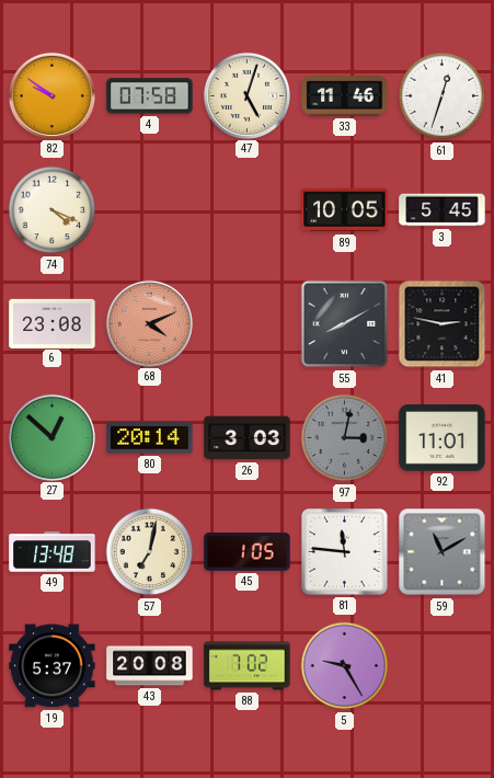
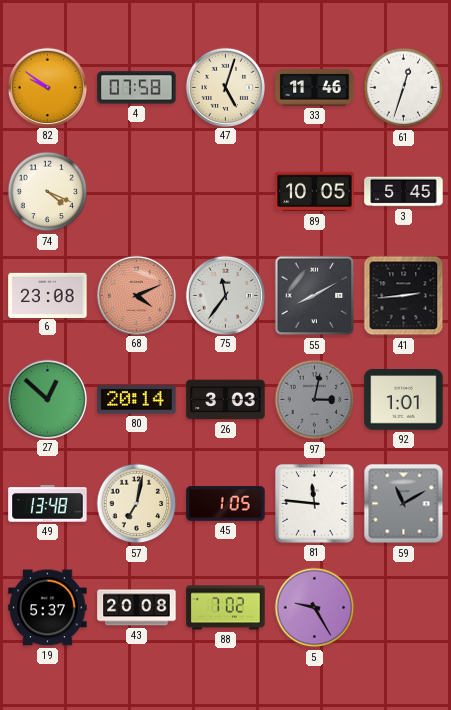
75: none -> 11:36
41: 2:47 -> 2:44
92: 11:01 -> 1:01
